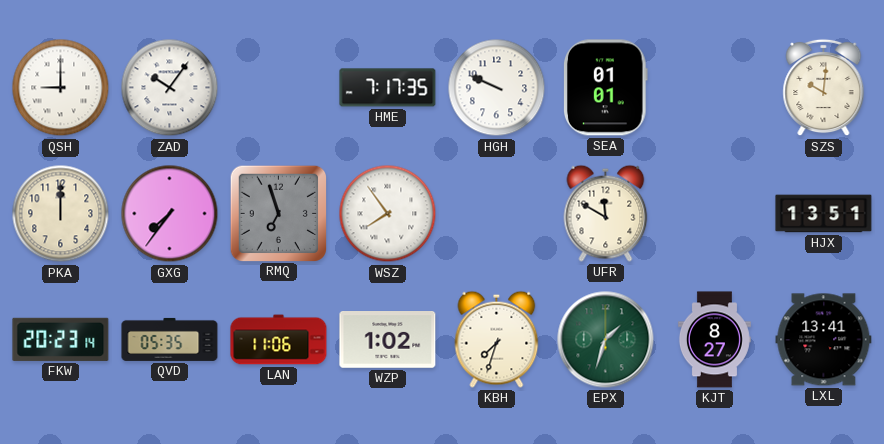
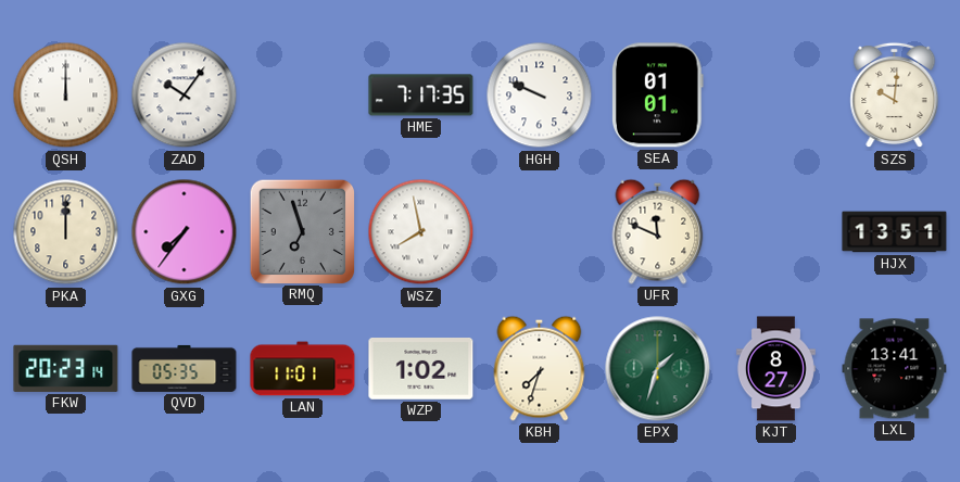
QSH: 9:00 -> 12:00
WSZ: 7:54 -> 7:58
UFR: 11:50 -> 11:49
LAN: 11:06 -> 11:01
